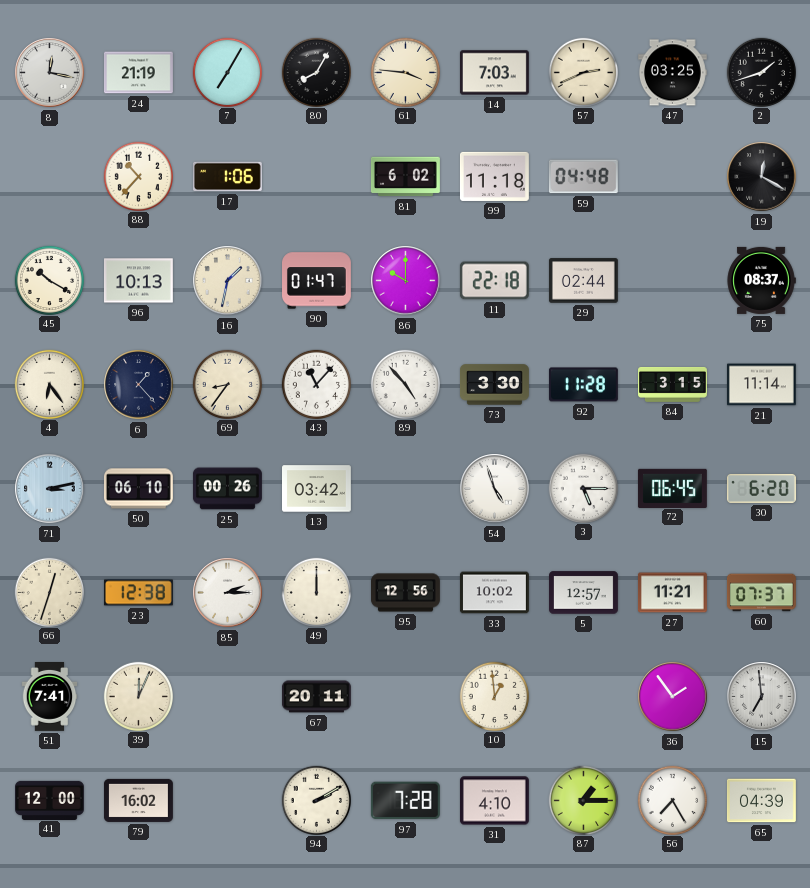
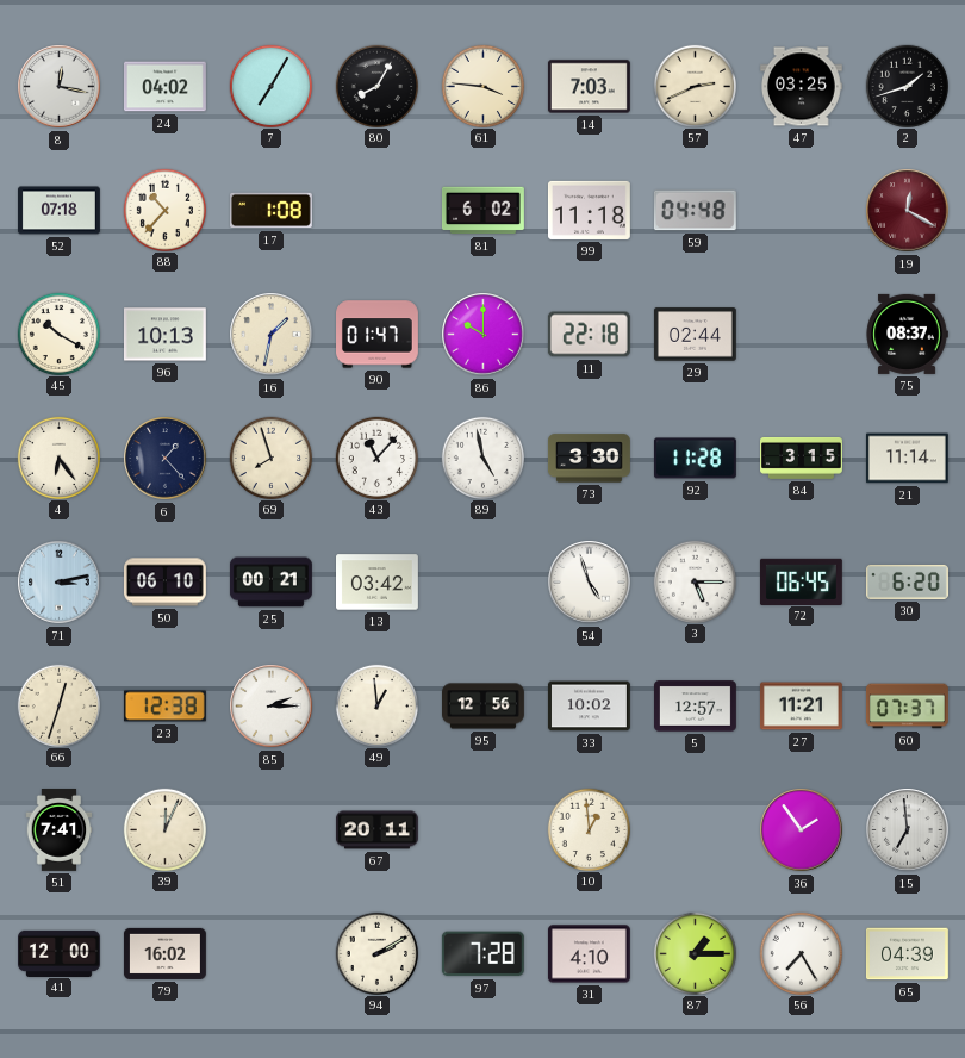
24: 21:19 -> 04:02
52: none -> 07:18
17: 1:06 -> 1:08
19 dial: black -> burgundy
69: 8:36 -> 7:57
89: 4:53 -> 4:58
25: 00:26 -> 00:21
49: 12:00 -> 12:59
